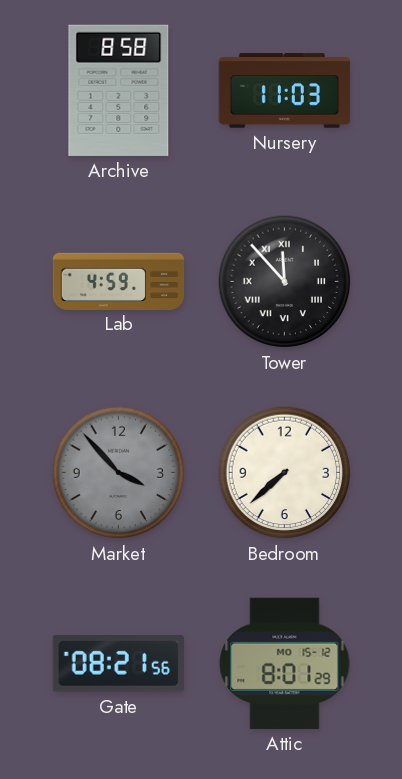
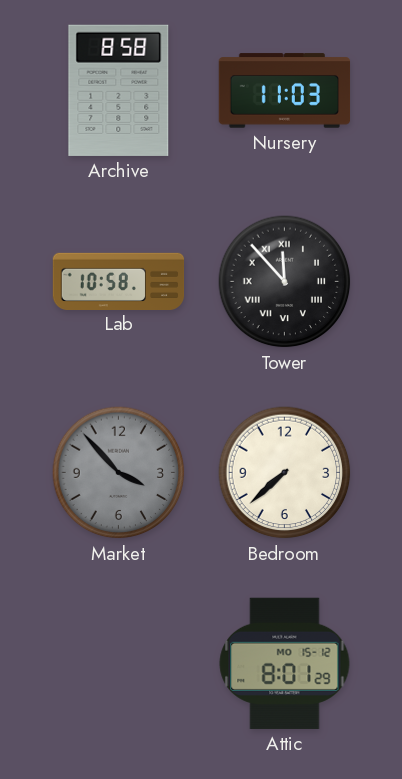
Lab: 4:59 -> 10:58
Gate: 08:21 -> none
